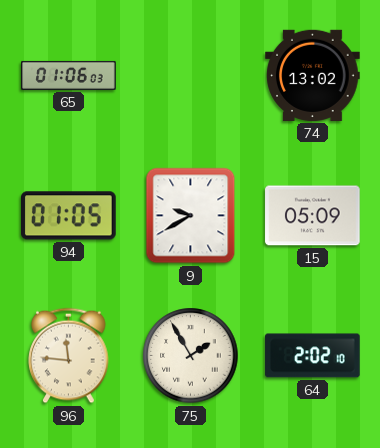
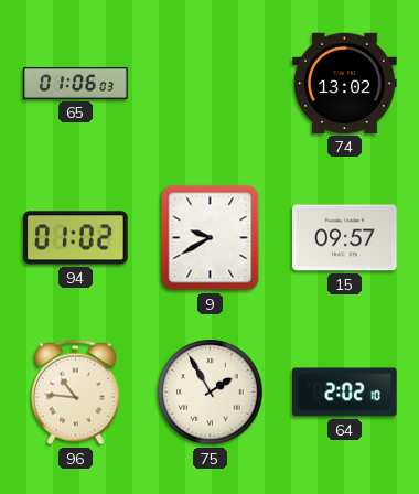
94: 01:05 -> 01:02
15: 05:09 -> 09:57
96: 11:46 -> 10:46
